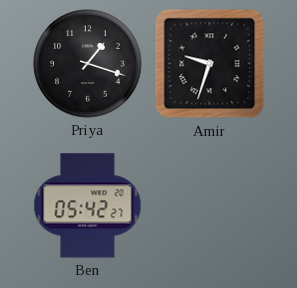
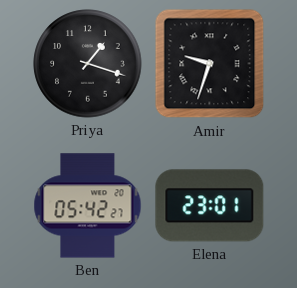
Elena: none -> 23:01
